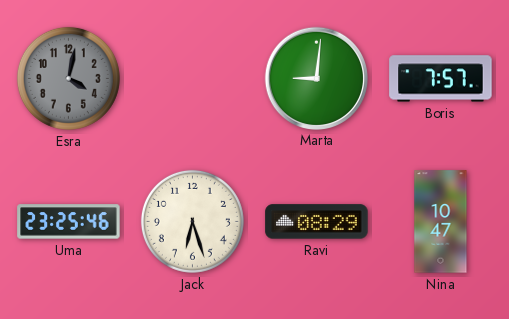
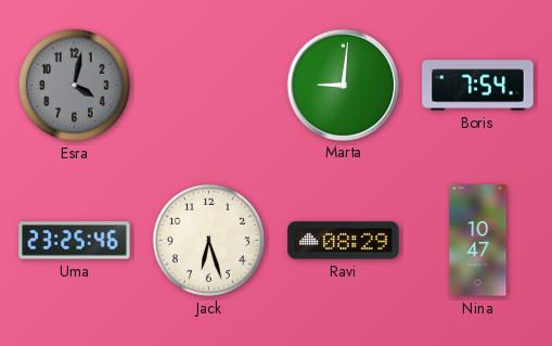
Boris: 7:57 -> 7:54
